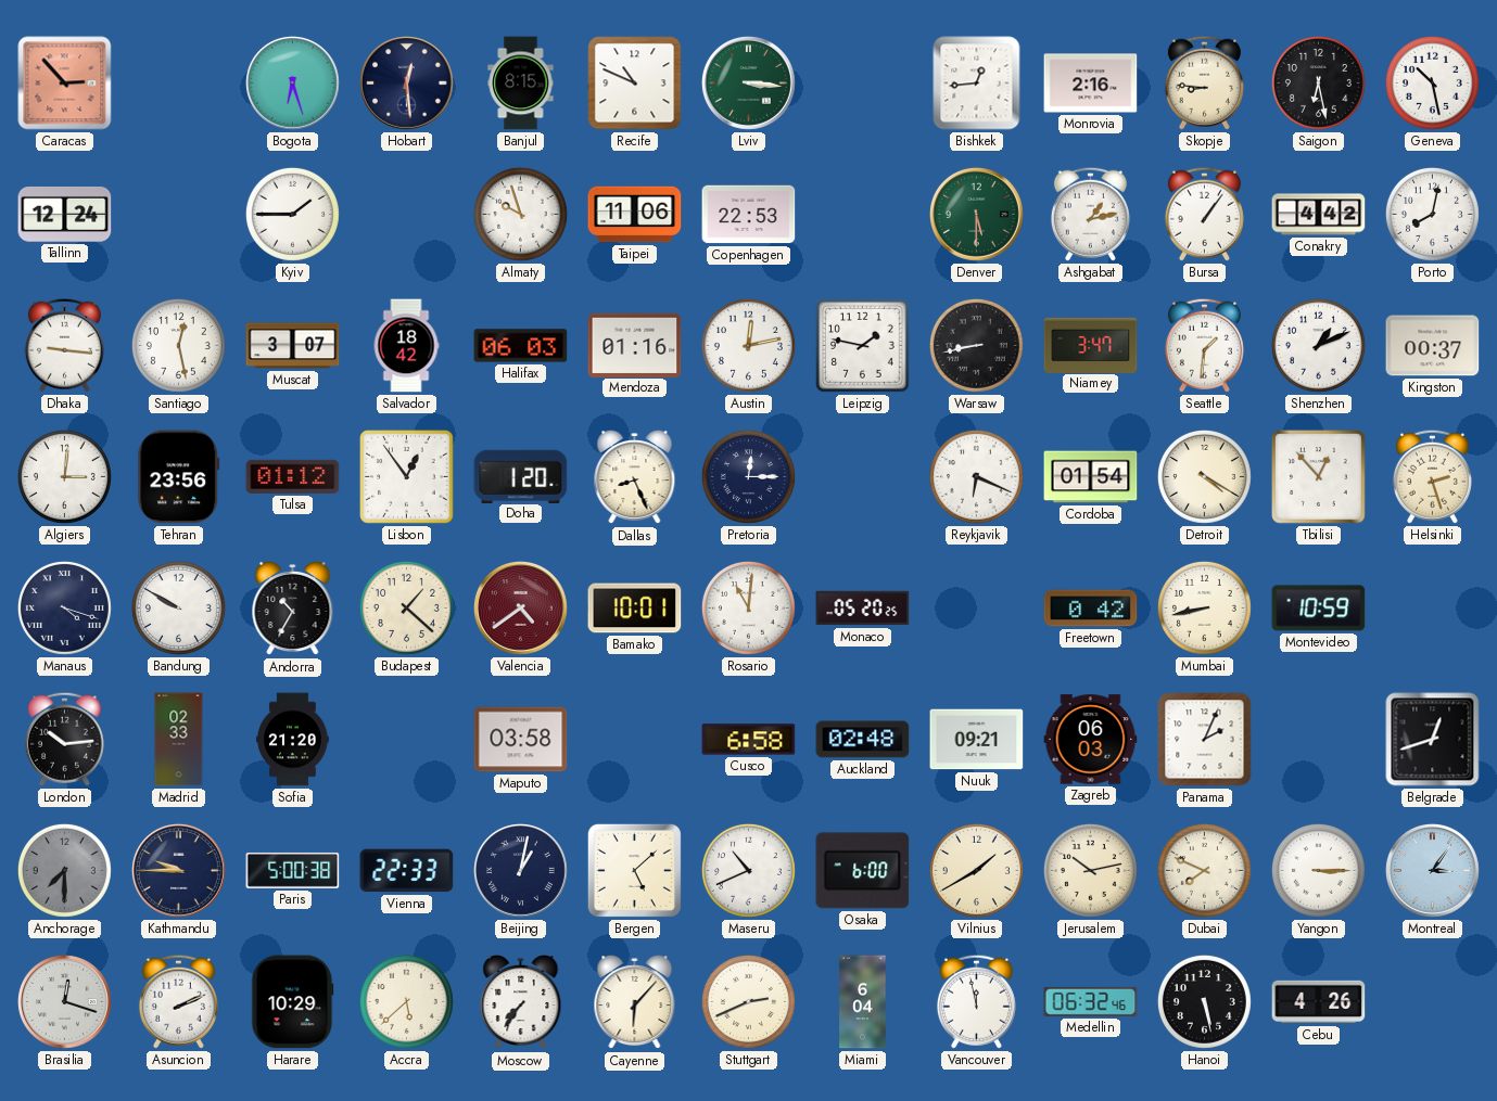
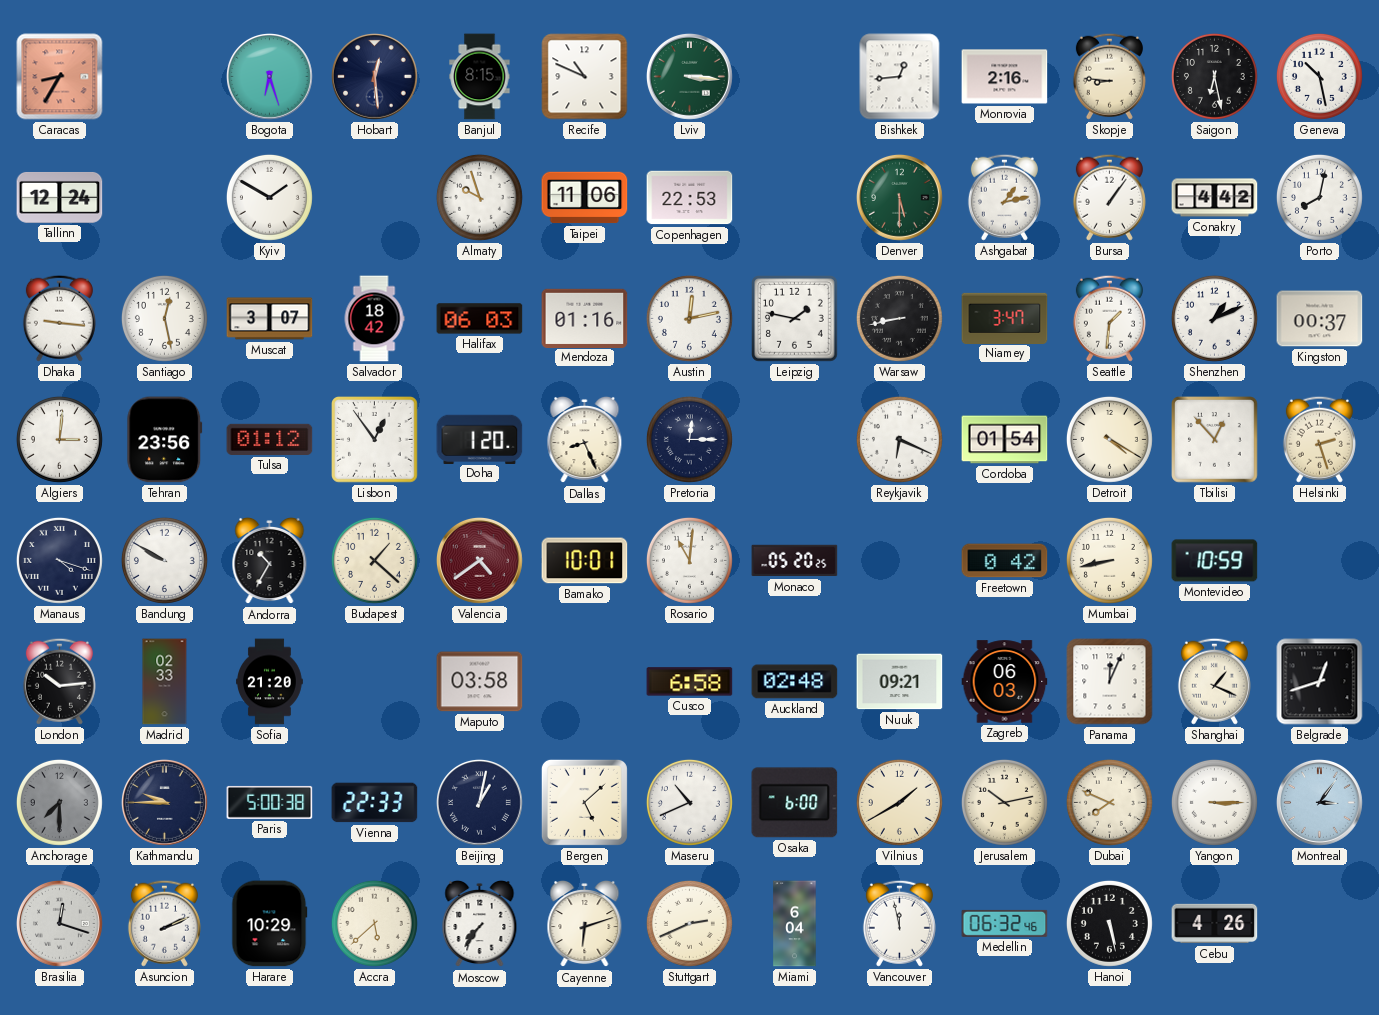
Caracas: 2:53 -> 8:35
Kyiv: 1:45 -> 1:50
Panama: 2:04 -> 12:04
Shanghai: none -> 1:19
Cayenne: 6:07 -> 6:12
